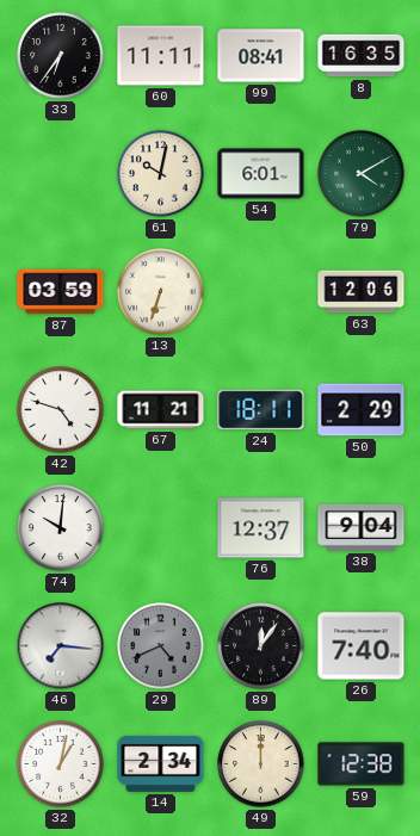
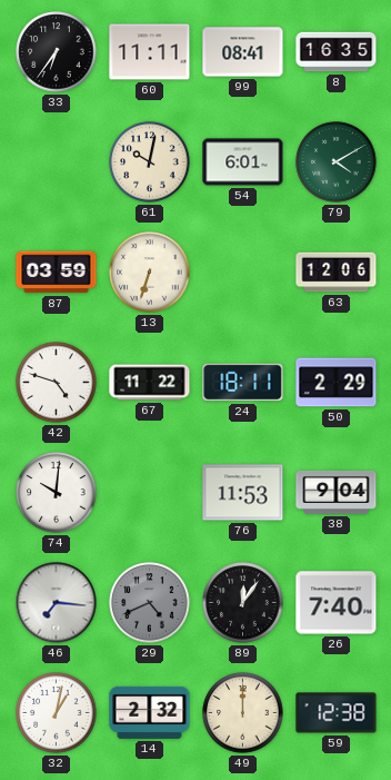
67: 11:21 -> 11:22
76: 12:37 -> 11:53
14: 2:34 -> 2:32
